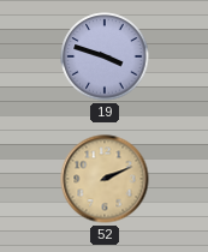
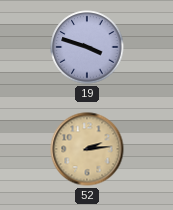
52: 2:11 -> 2:14
